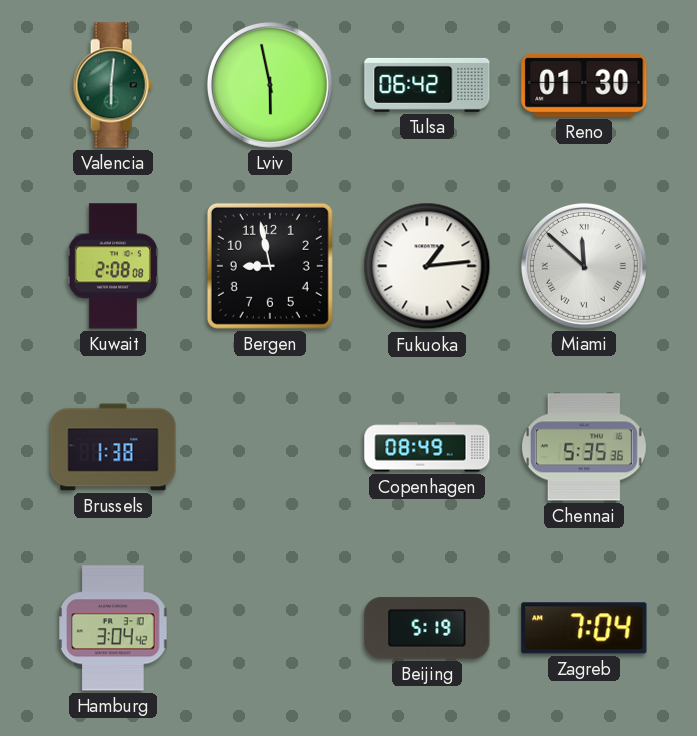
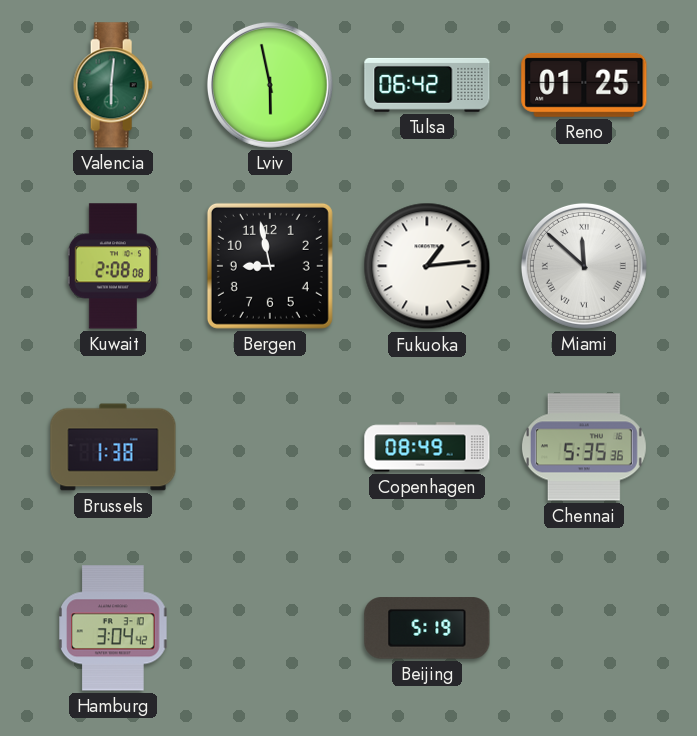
Reno: 01:30 -> 01:25
Zagreb: 7:04 -> none
